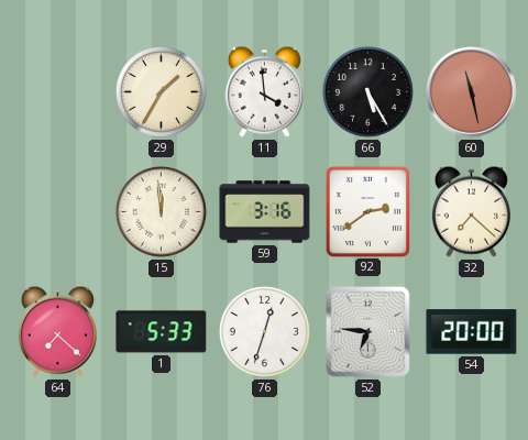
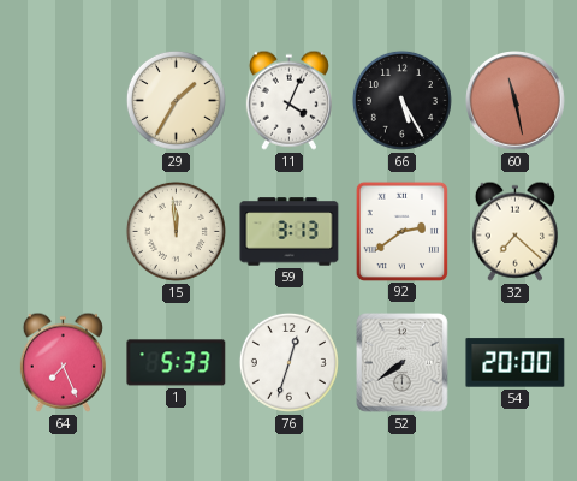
11: 3:59 -> 4:04
59: 3:16 -> 3:13
64: 7:22 -> 7:26
52: 6:46 -> 7:39
